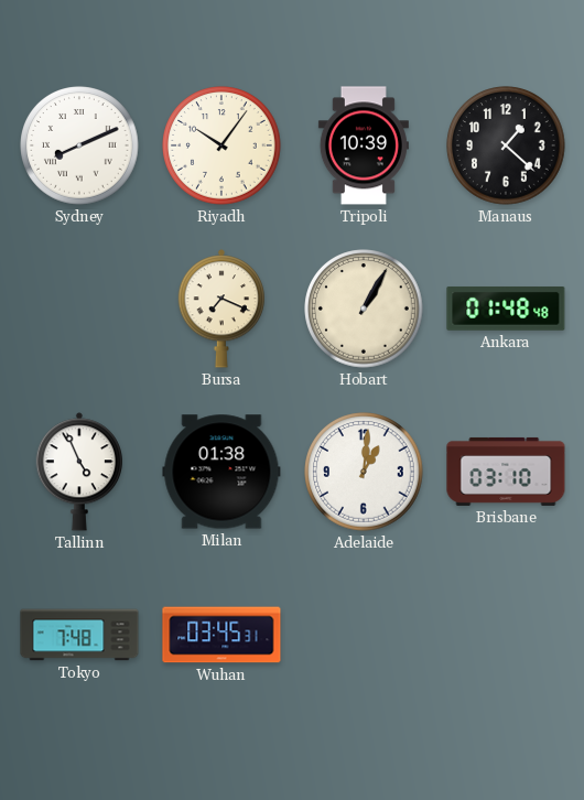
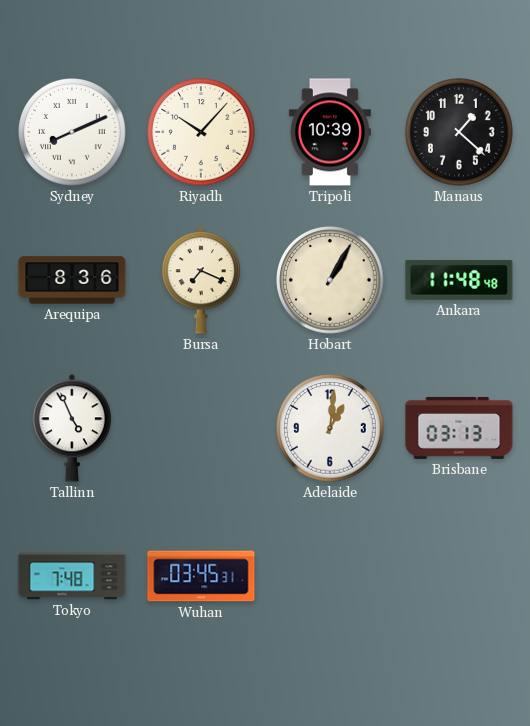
Riyadh: 10:06 -> 10:07
Arequipa: none -> 8:36
Ankara: 01:48 -> 11:48
Milan: 01:38 -> none
Brisbane: 03:10 -> 03:13
